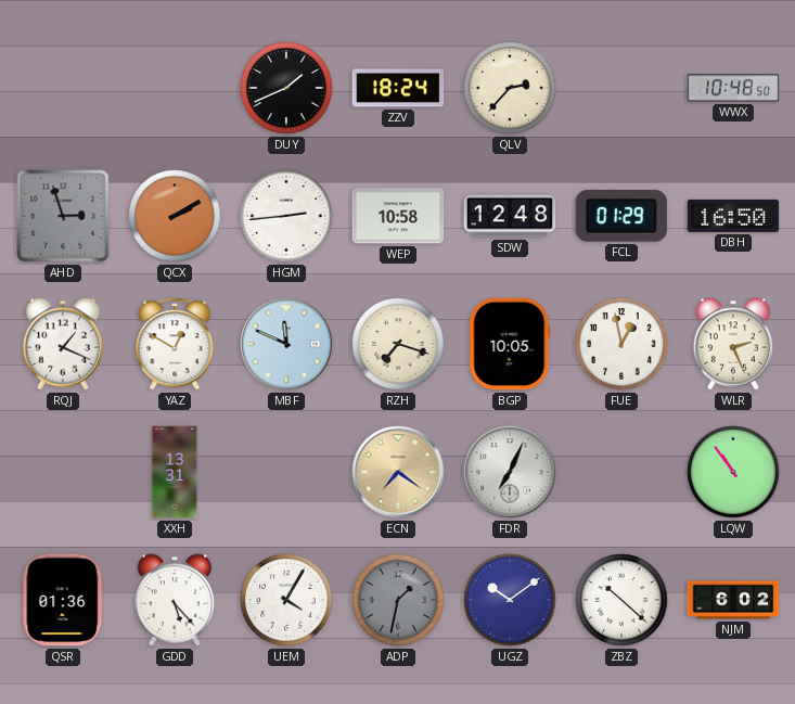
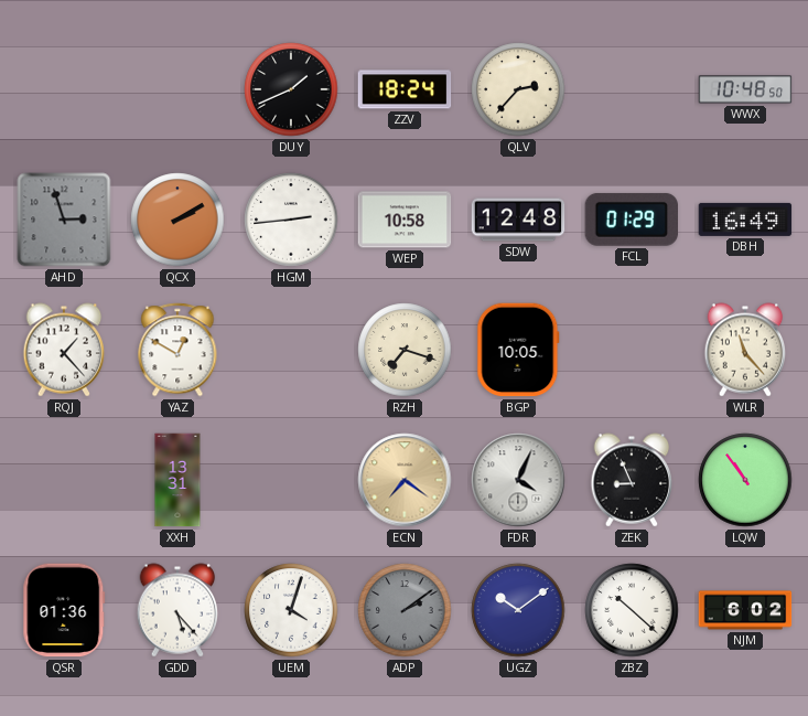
DBH: 16:50 -> 16:49
RQJ: 1:19 -> 1:23
MBF: 11:49 -> none
FUE: 12:58 -> none
WLR: 2:26 -> 11:23
FDR: 7:04 -> 4:04
ZEK: none -> 8:56
UEM: 4:05 -> 4:03
ADP: 1:32 -> 2:09
